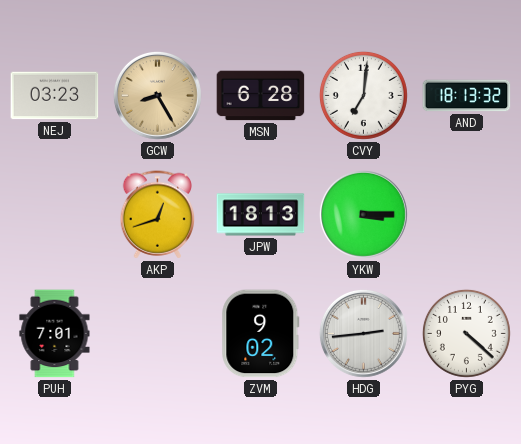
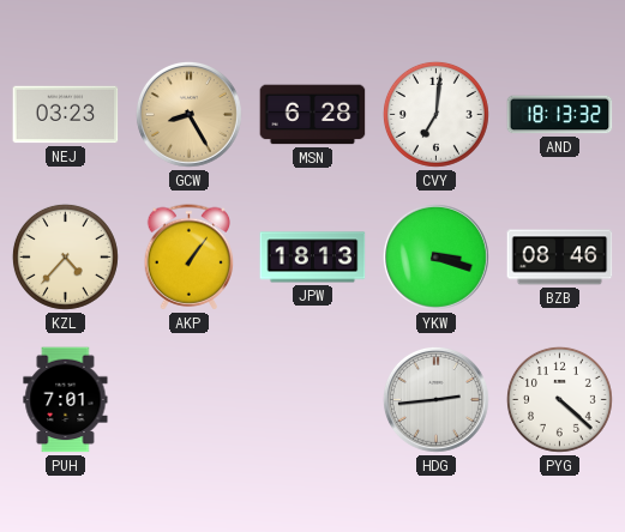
KZL: none -> 4:37
AKP: 12:42 -> 1:06
YKW: 3:15 -> 3:18
BZB: none -> 08:46
ZVM: 9:02 -> none
